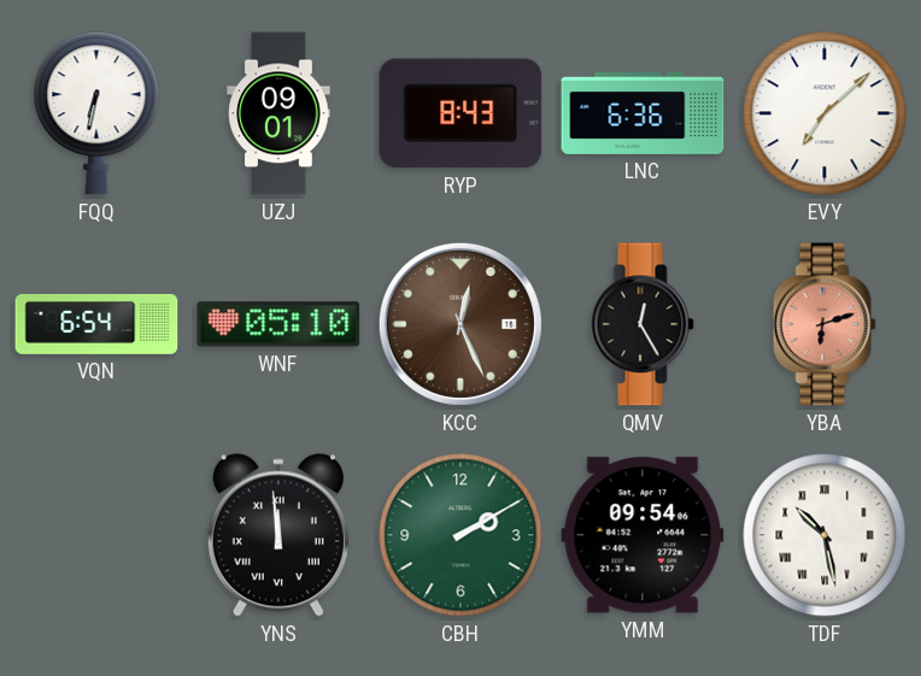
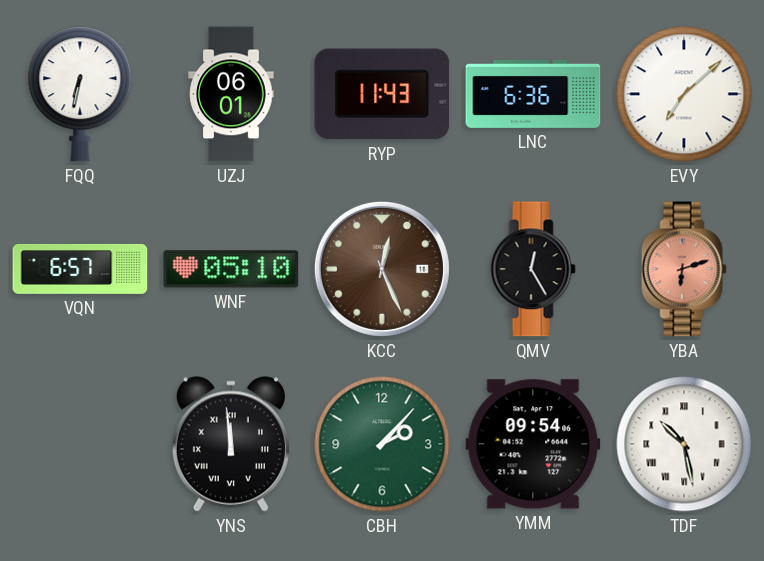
UZJ: 09:01 -> 06:01
RYP: 8:43 -> 11:43
VQN: 6:54 -> 6:57
CBH: 2:10 -> 2:07
